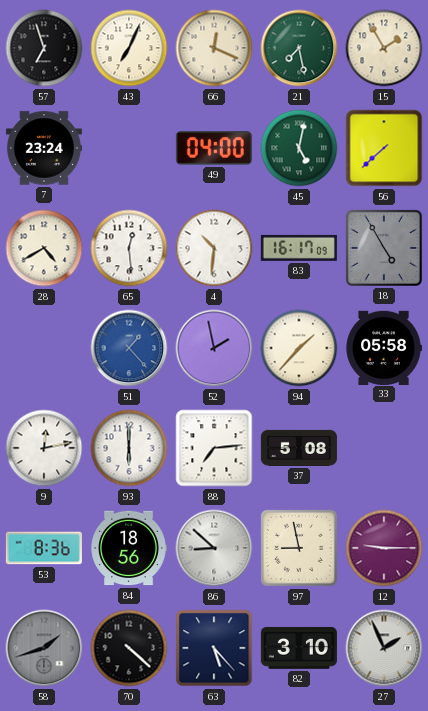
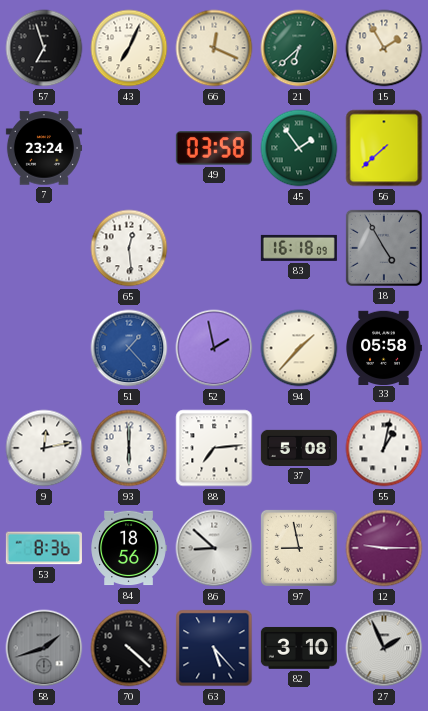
21: 7:28 -> 6:38
49: 04:00 -> 03:58
45: 5:02 -> 1:54
28: 4:40 -> none
4: 10:31 -> none
83: 16:17 -> 16:18
55: none -> 1:02
